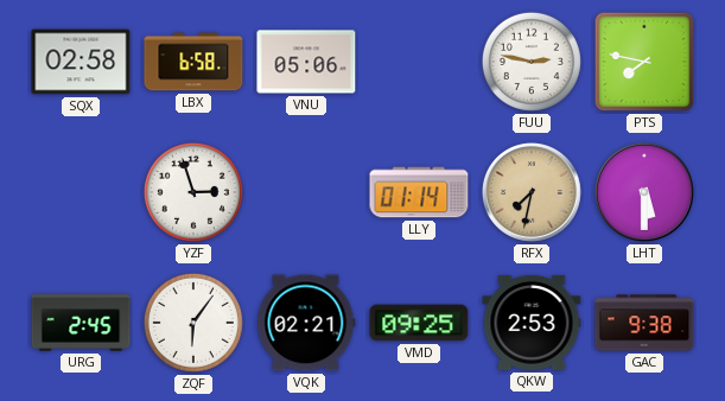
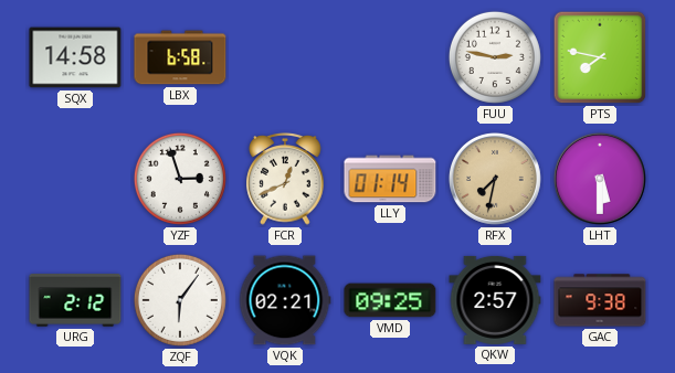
SQX: 02:58 -> 14:58
VNU: 05:06 -> none
FCR: none -> 12:41
URG: 2:45 -> 2:12
QKW: 2:53 -> 2:57
